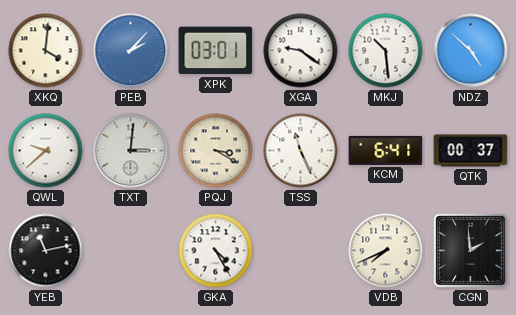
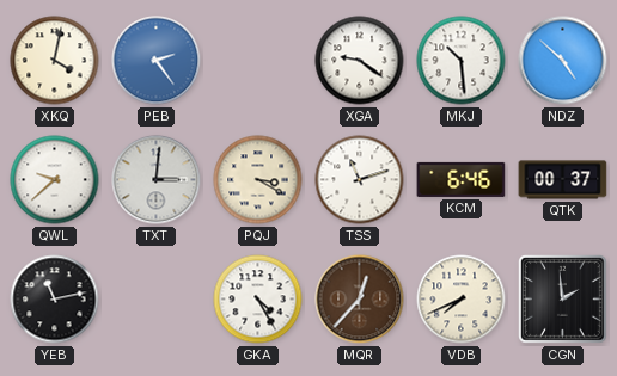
XKQ: 4:01 -> 4:02
PEB: 2:07 -> 2:24
XPK: 03:01 -> none
TSS: 11:26 -> 11:12
KCM: 6:41 -> 6:46
MQR: none -> 12:37
